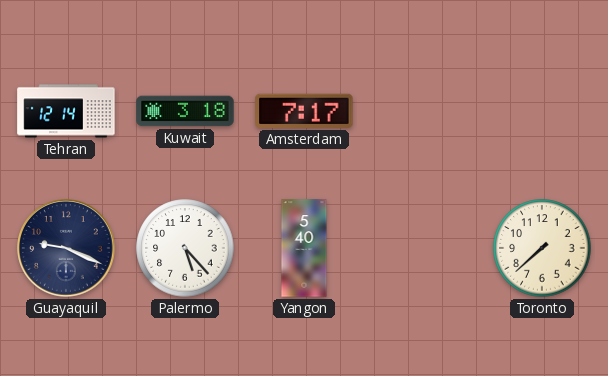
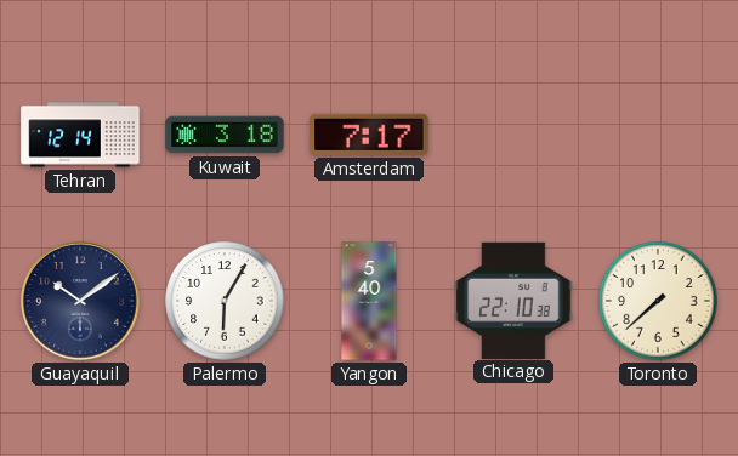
Guayaquil: 9:19 -> 10:09
Palermo: 5:23 -> 6:05
Chicago: none -> 22:10
